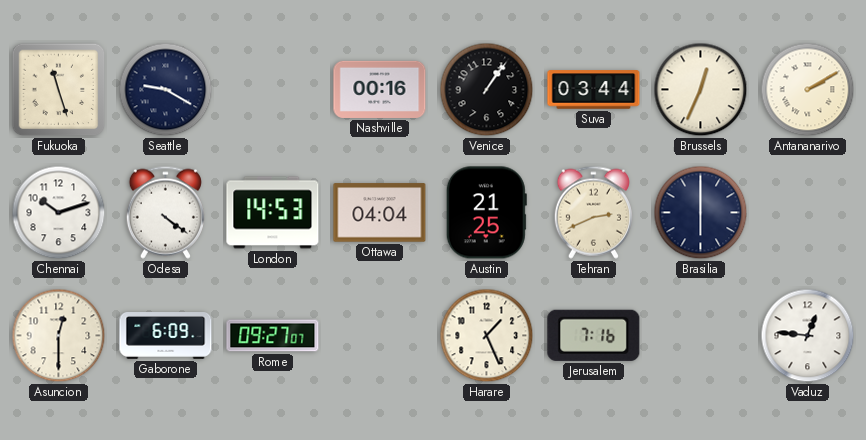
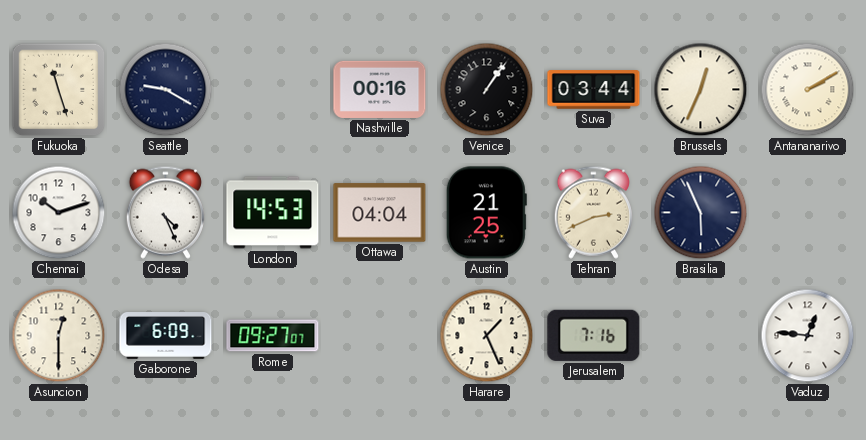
Odesa: 4:21 -> 4:26
Brasilia: 6:00 -> 5:56
